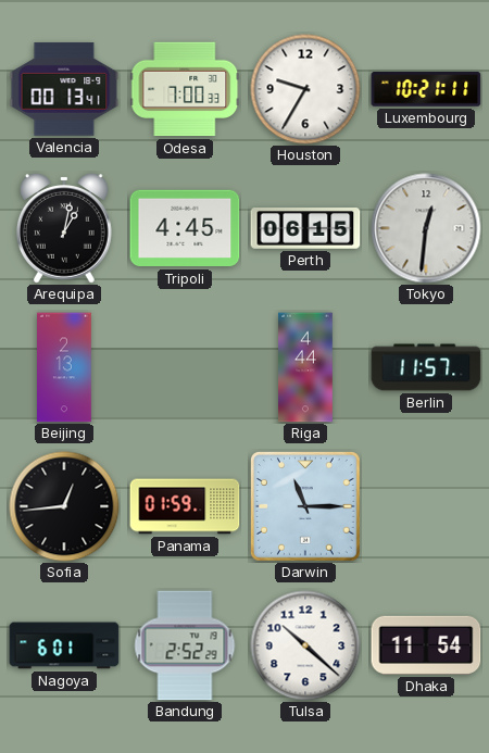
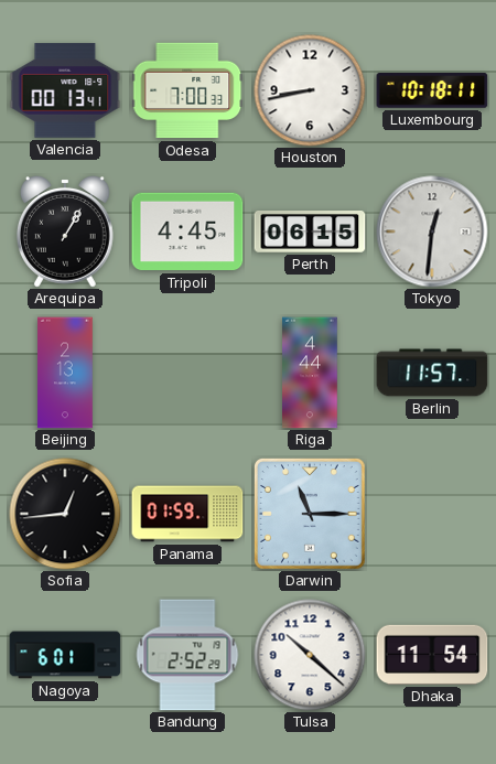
Houston: 9:35 -> 8:43
Luxembourg: 10:21 -> 10:18
Arequipa: 1:02 -> 1:05
